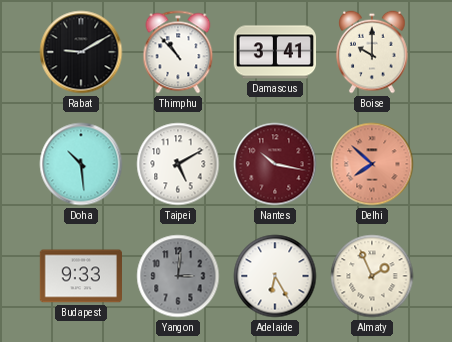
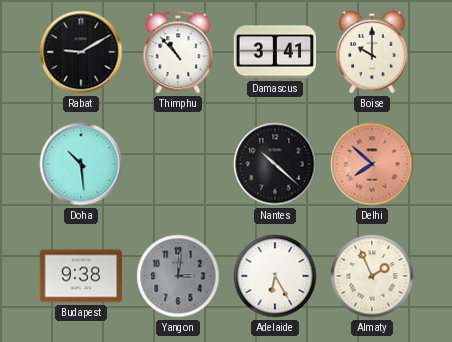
Taipei: 5:10 -> none
Nantes: 10:17 -> 10:22
Nantes dial: burgundy -> black
Budapest: 9:33 -> 9:38
